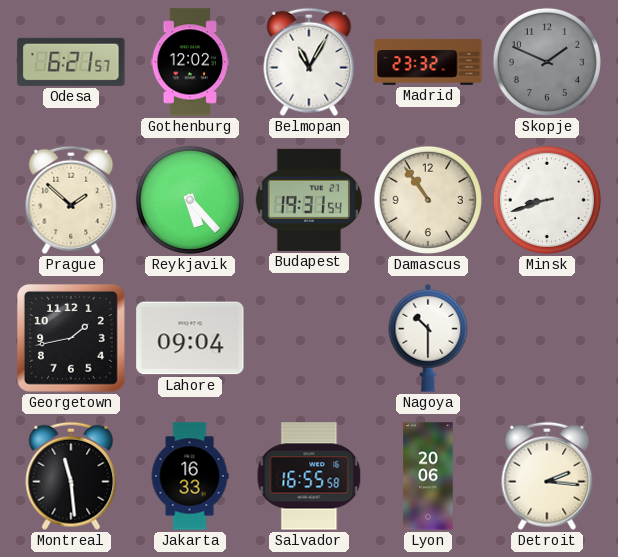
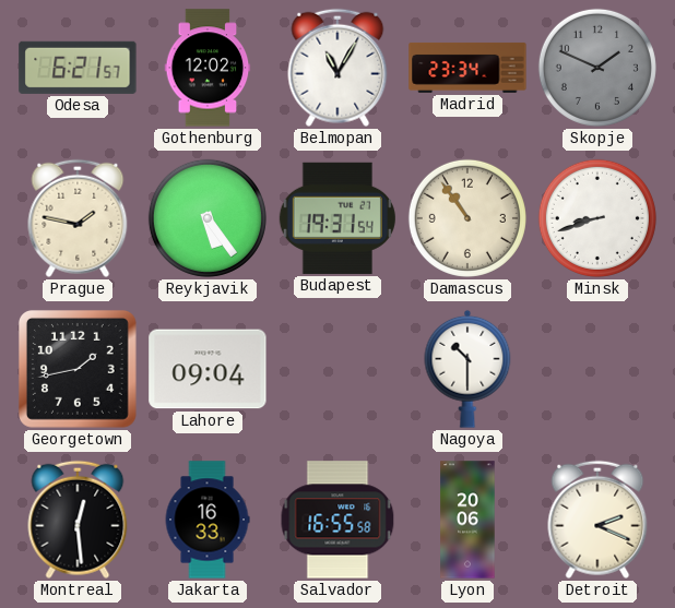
Madrid: 23:32 -> 23:34
Prague: 1:52 -> 1:47
Reykjavik: 5:23 -> 5:24
Montreal: 11:29 -> 12:29
Detroit: 2:16 -> 2:19
